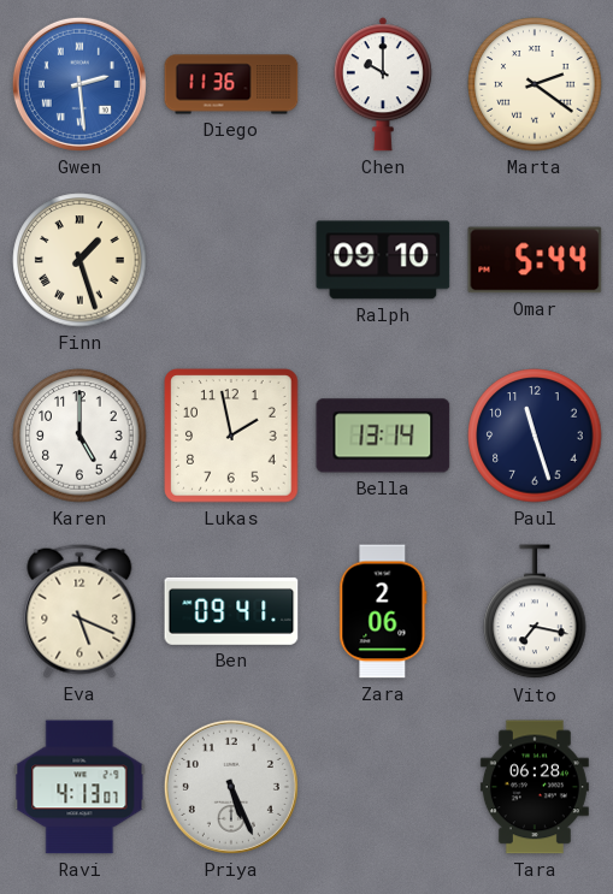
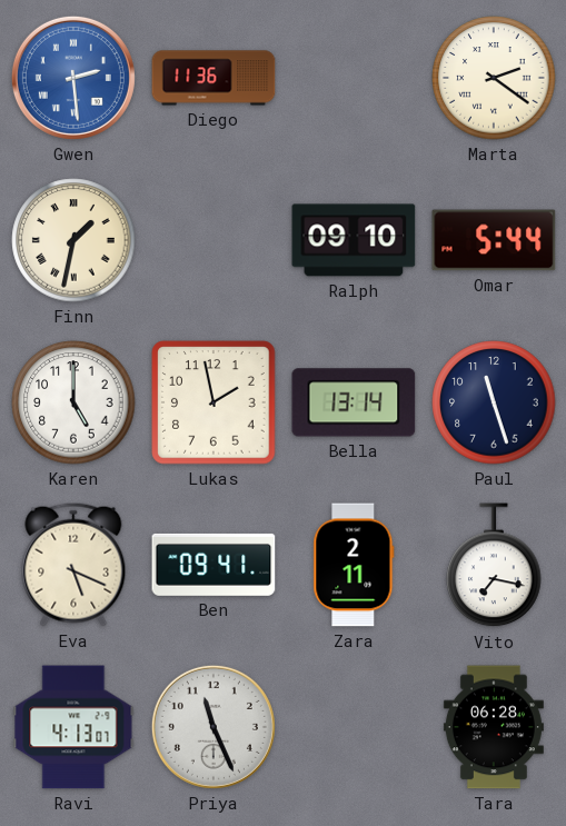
Chen: 10:00 -> none
Finn: 1:27 -> 1:32
Zara: 2:06 -> 2:11
Priya: 5:26 -> 11:26
